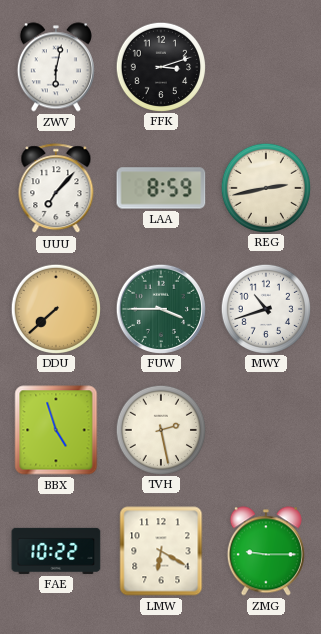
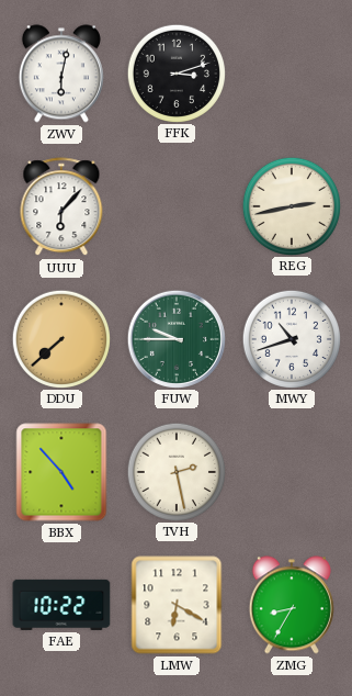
UUU: 7:07 -> 6:07
LAA: 8:59 -> none
FUW: 3:45 -> 9:45
BBX: 4:57 -> 4:53
ZMG: 9:15 -> 8:35
